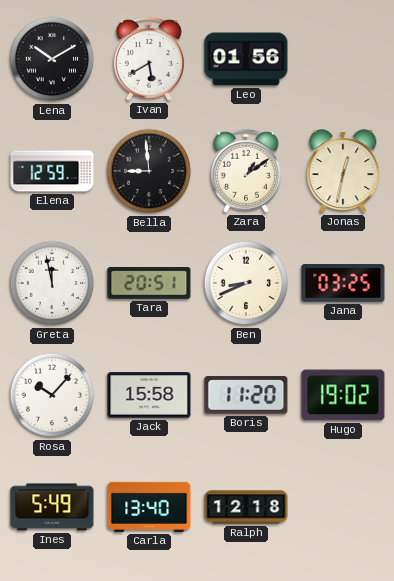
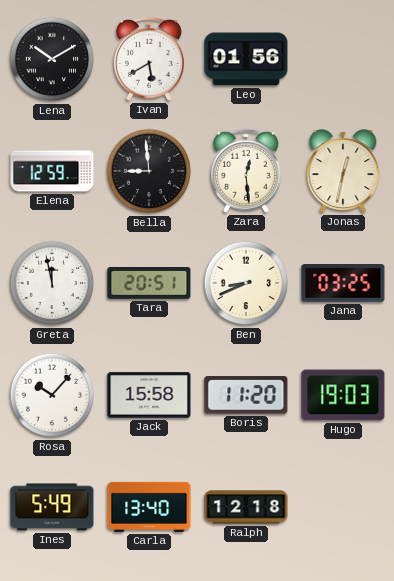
Zara: 1:09 -> 12:29
Hugo: 19:02 -> 19:03
